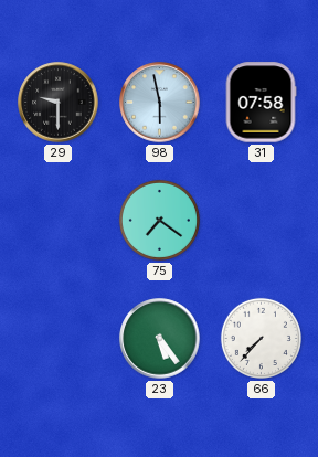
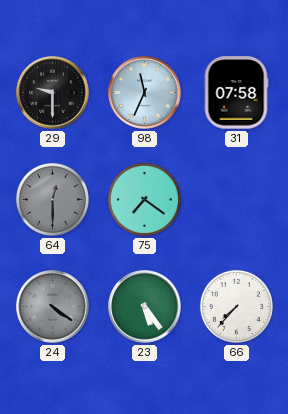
98: 5:58 -> 11:34
64: none -> 12:30
24: none -> 4:21
